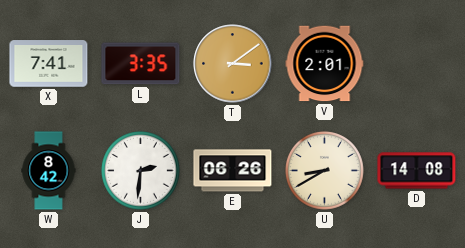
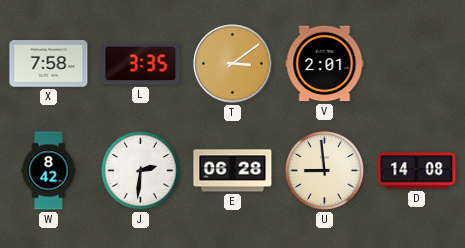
X: 7:41 -> 7:58
E: 06:26 -> 06:28
U: 8:40 -> 8:59
